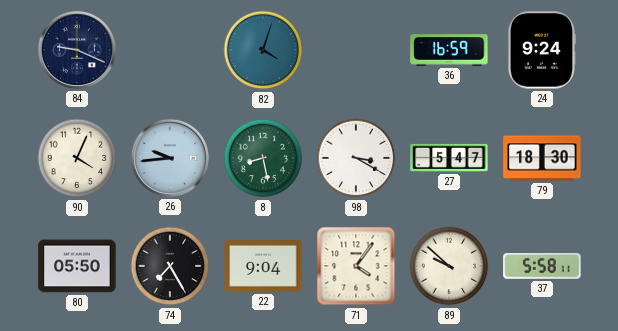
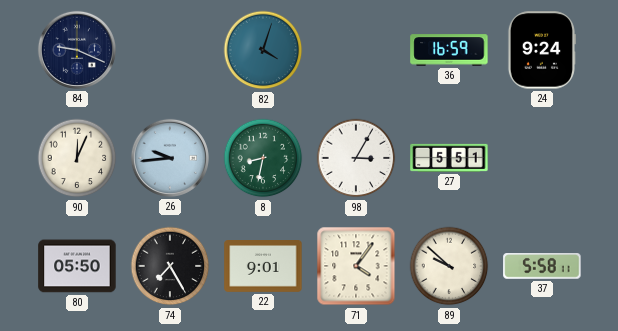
90: 4:04 -> 12:04
8: 8:28 -> 8:32
98: 3:20 -> 3:05
27: 5:47 -> 5:51
79: 18:30 -> none
22: 9:04 -> 9:01
